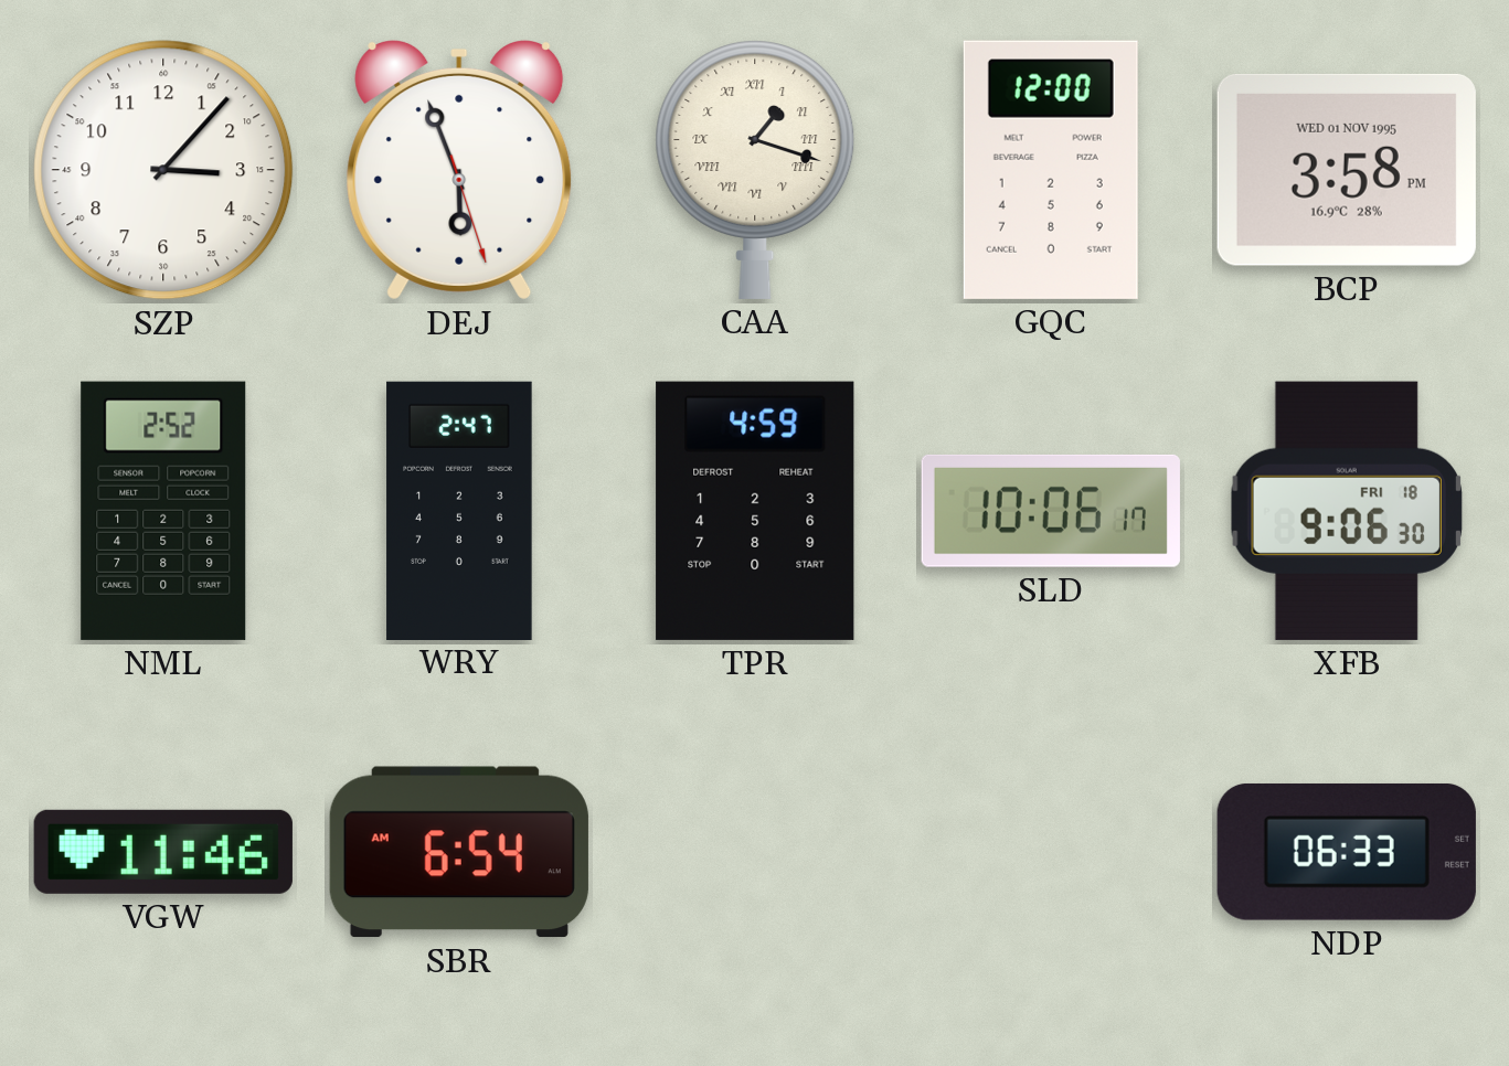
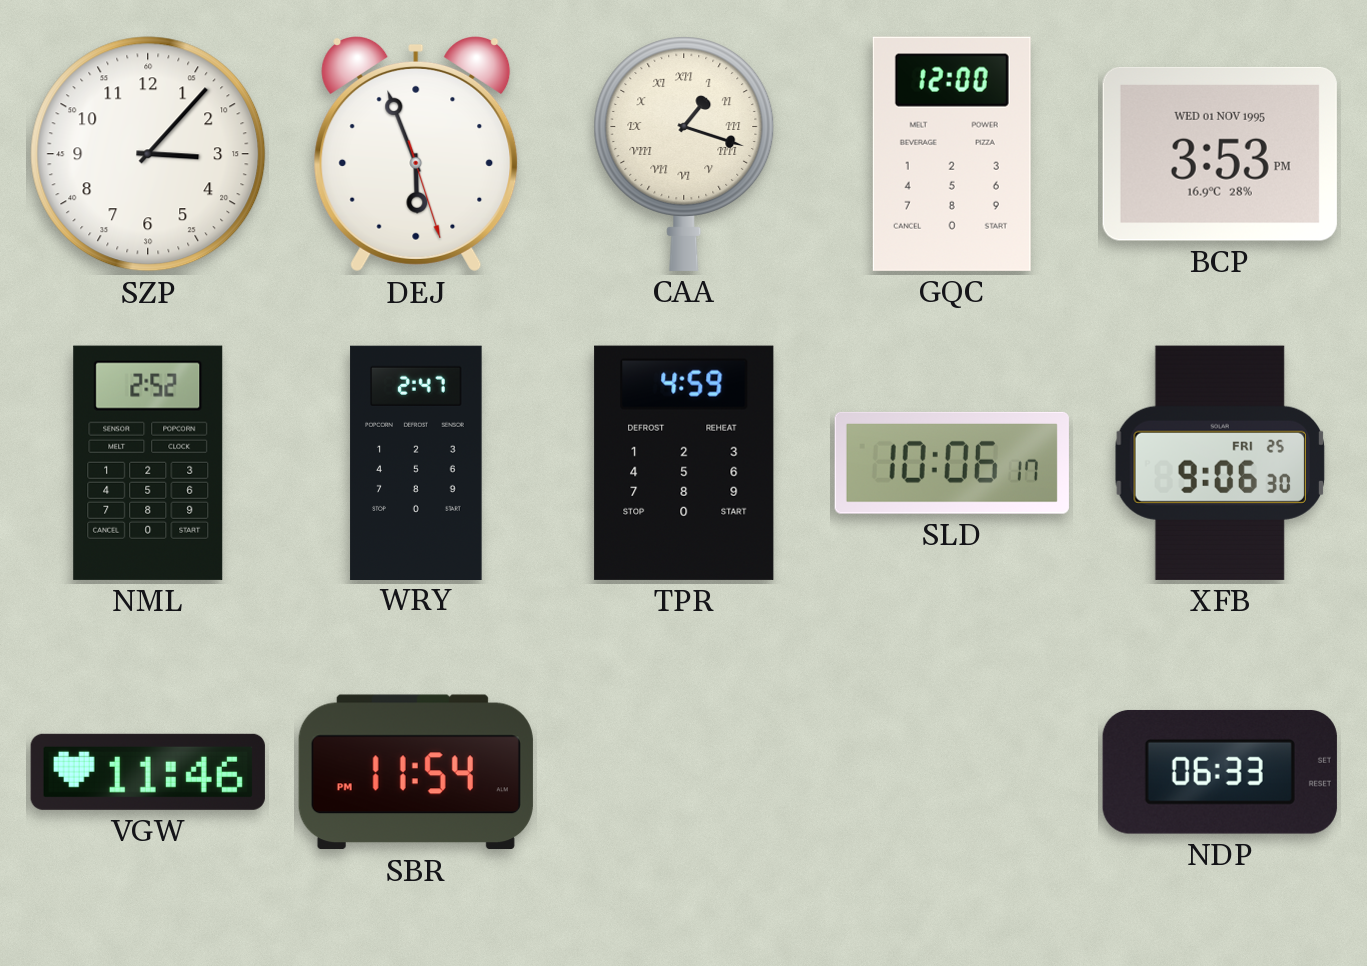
BCP: 3:58 -> 3:53
XFB date: FRI 18 -> FRI 25
SBR: 6:54 -> 11:54
